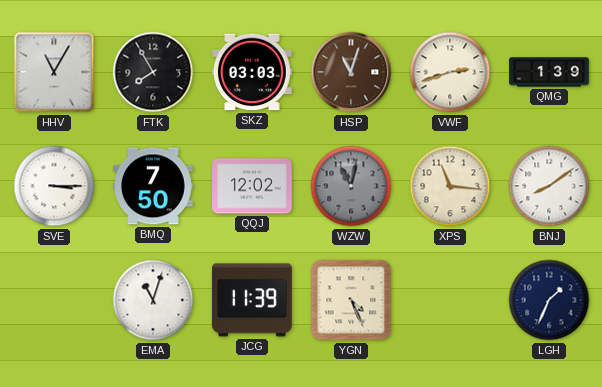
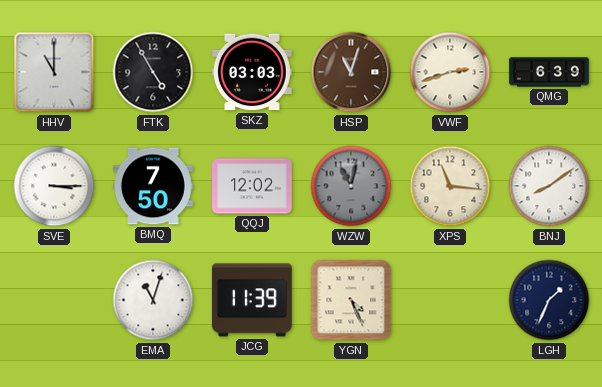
HHV: 11:05 -> 11:00
FTK: 7:55 -> 4:55
QMG: 1:39 -> 6:39
